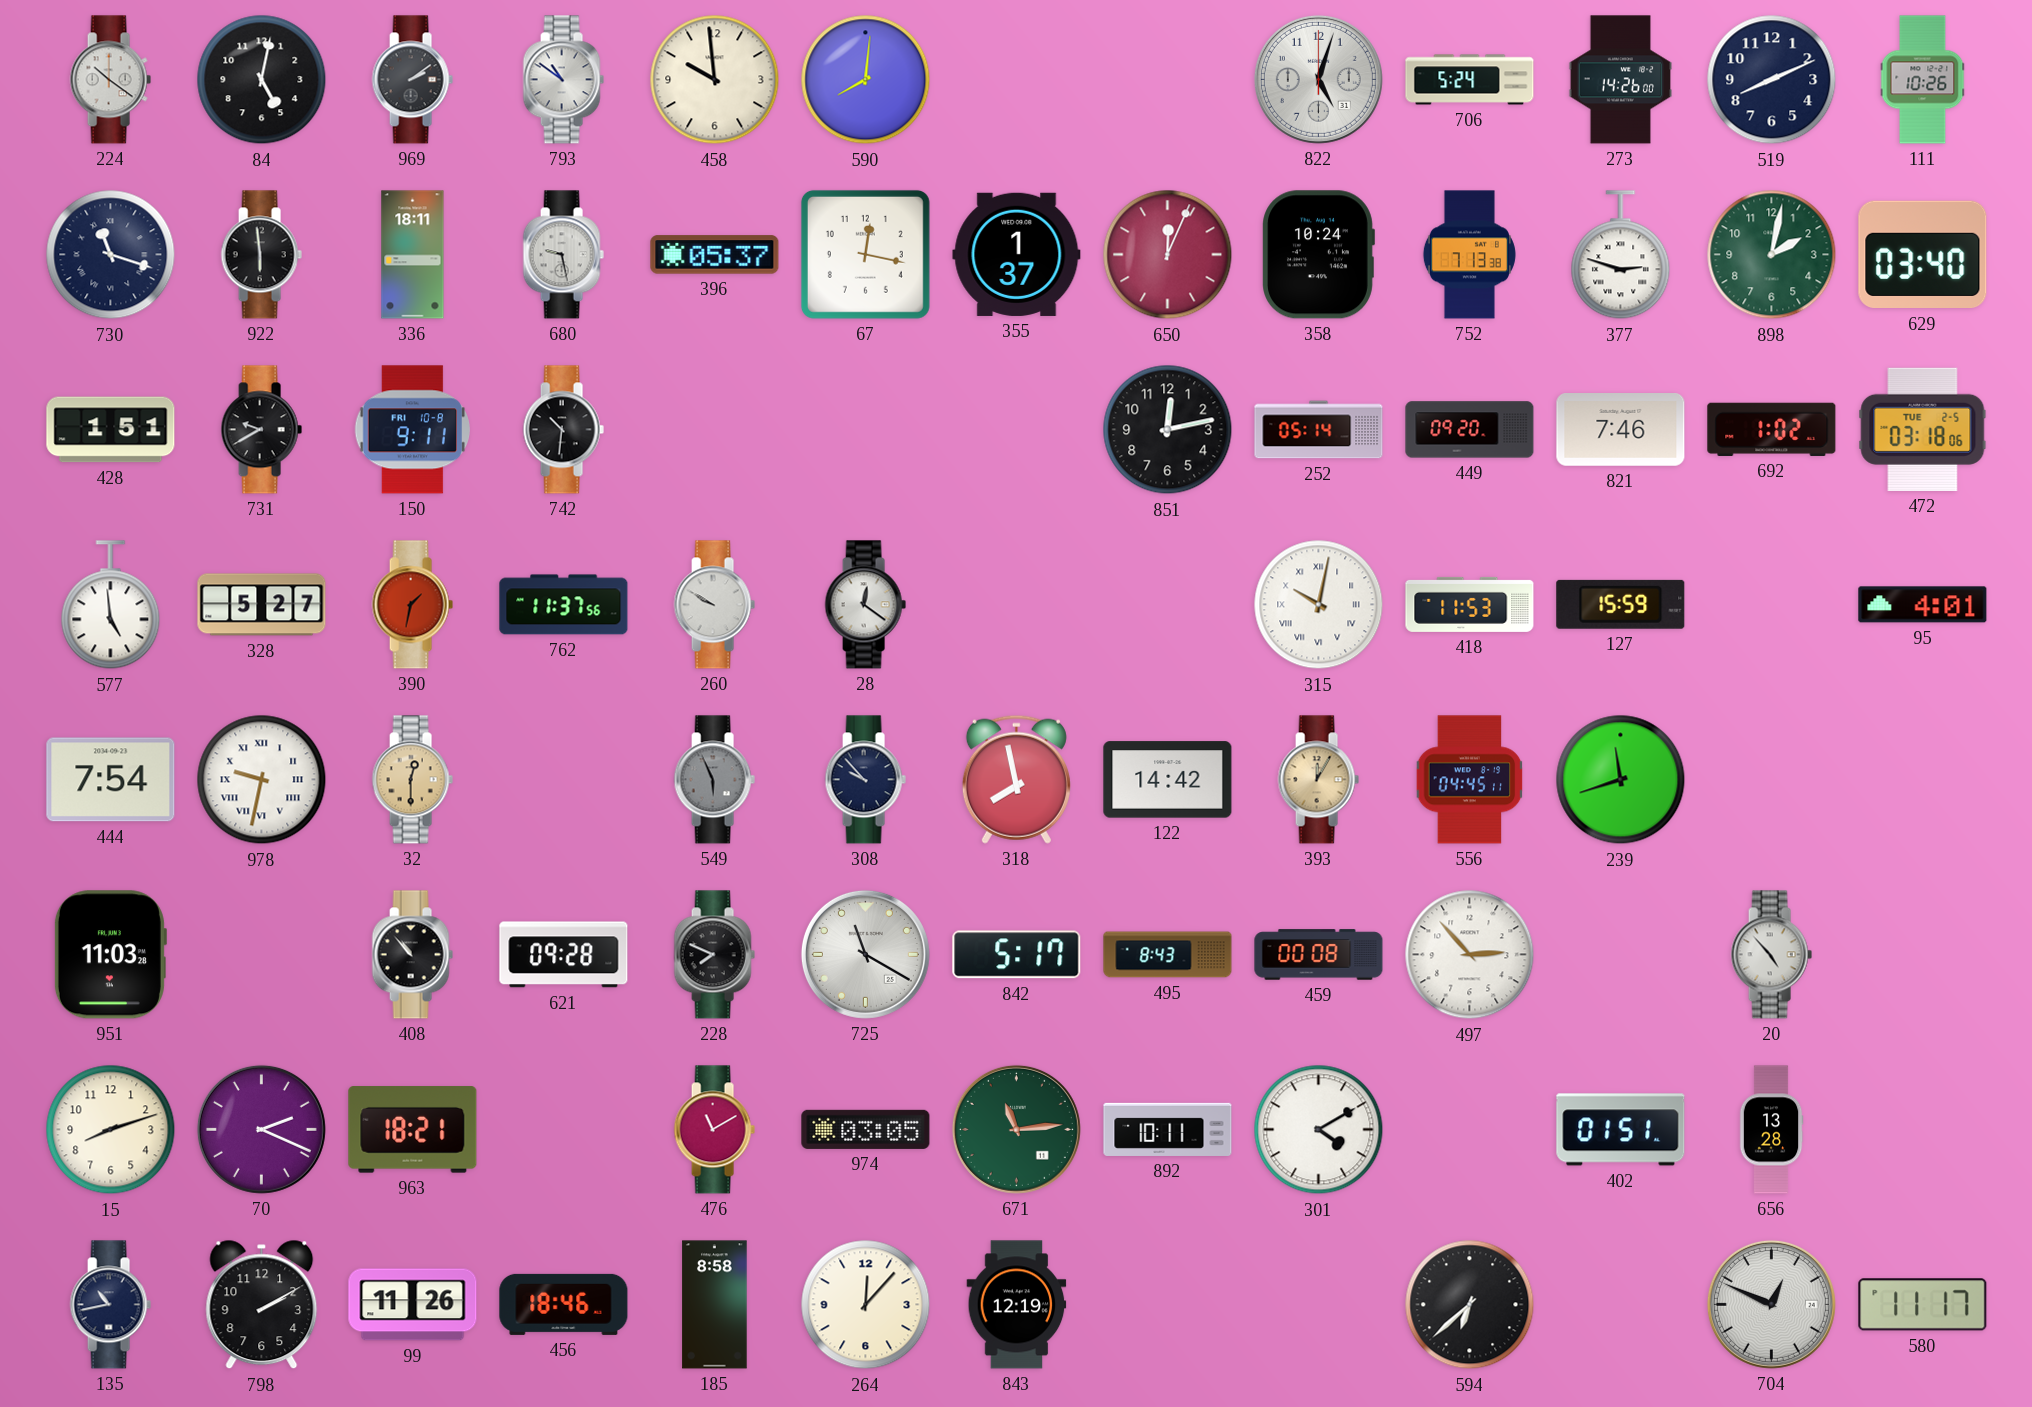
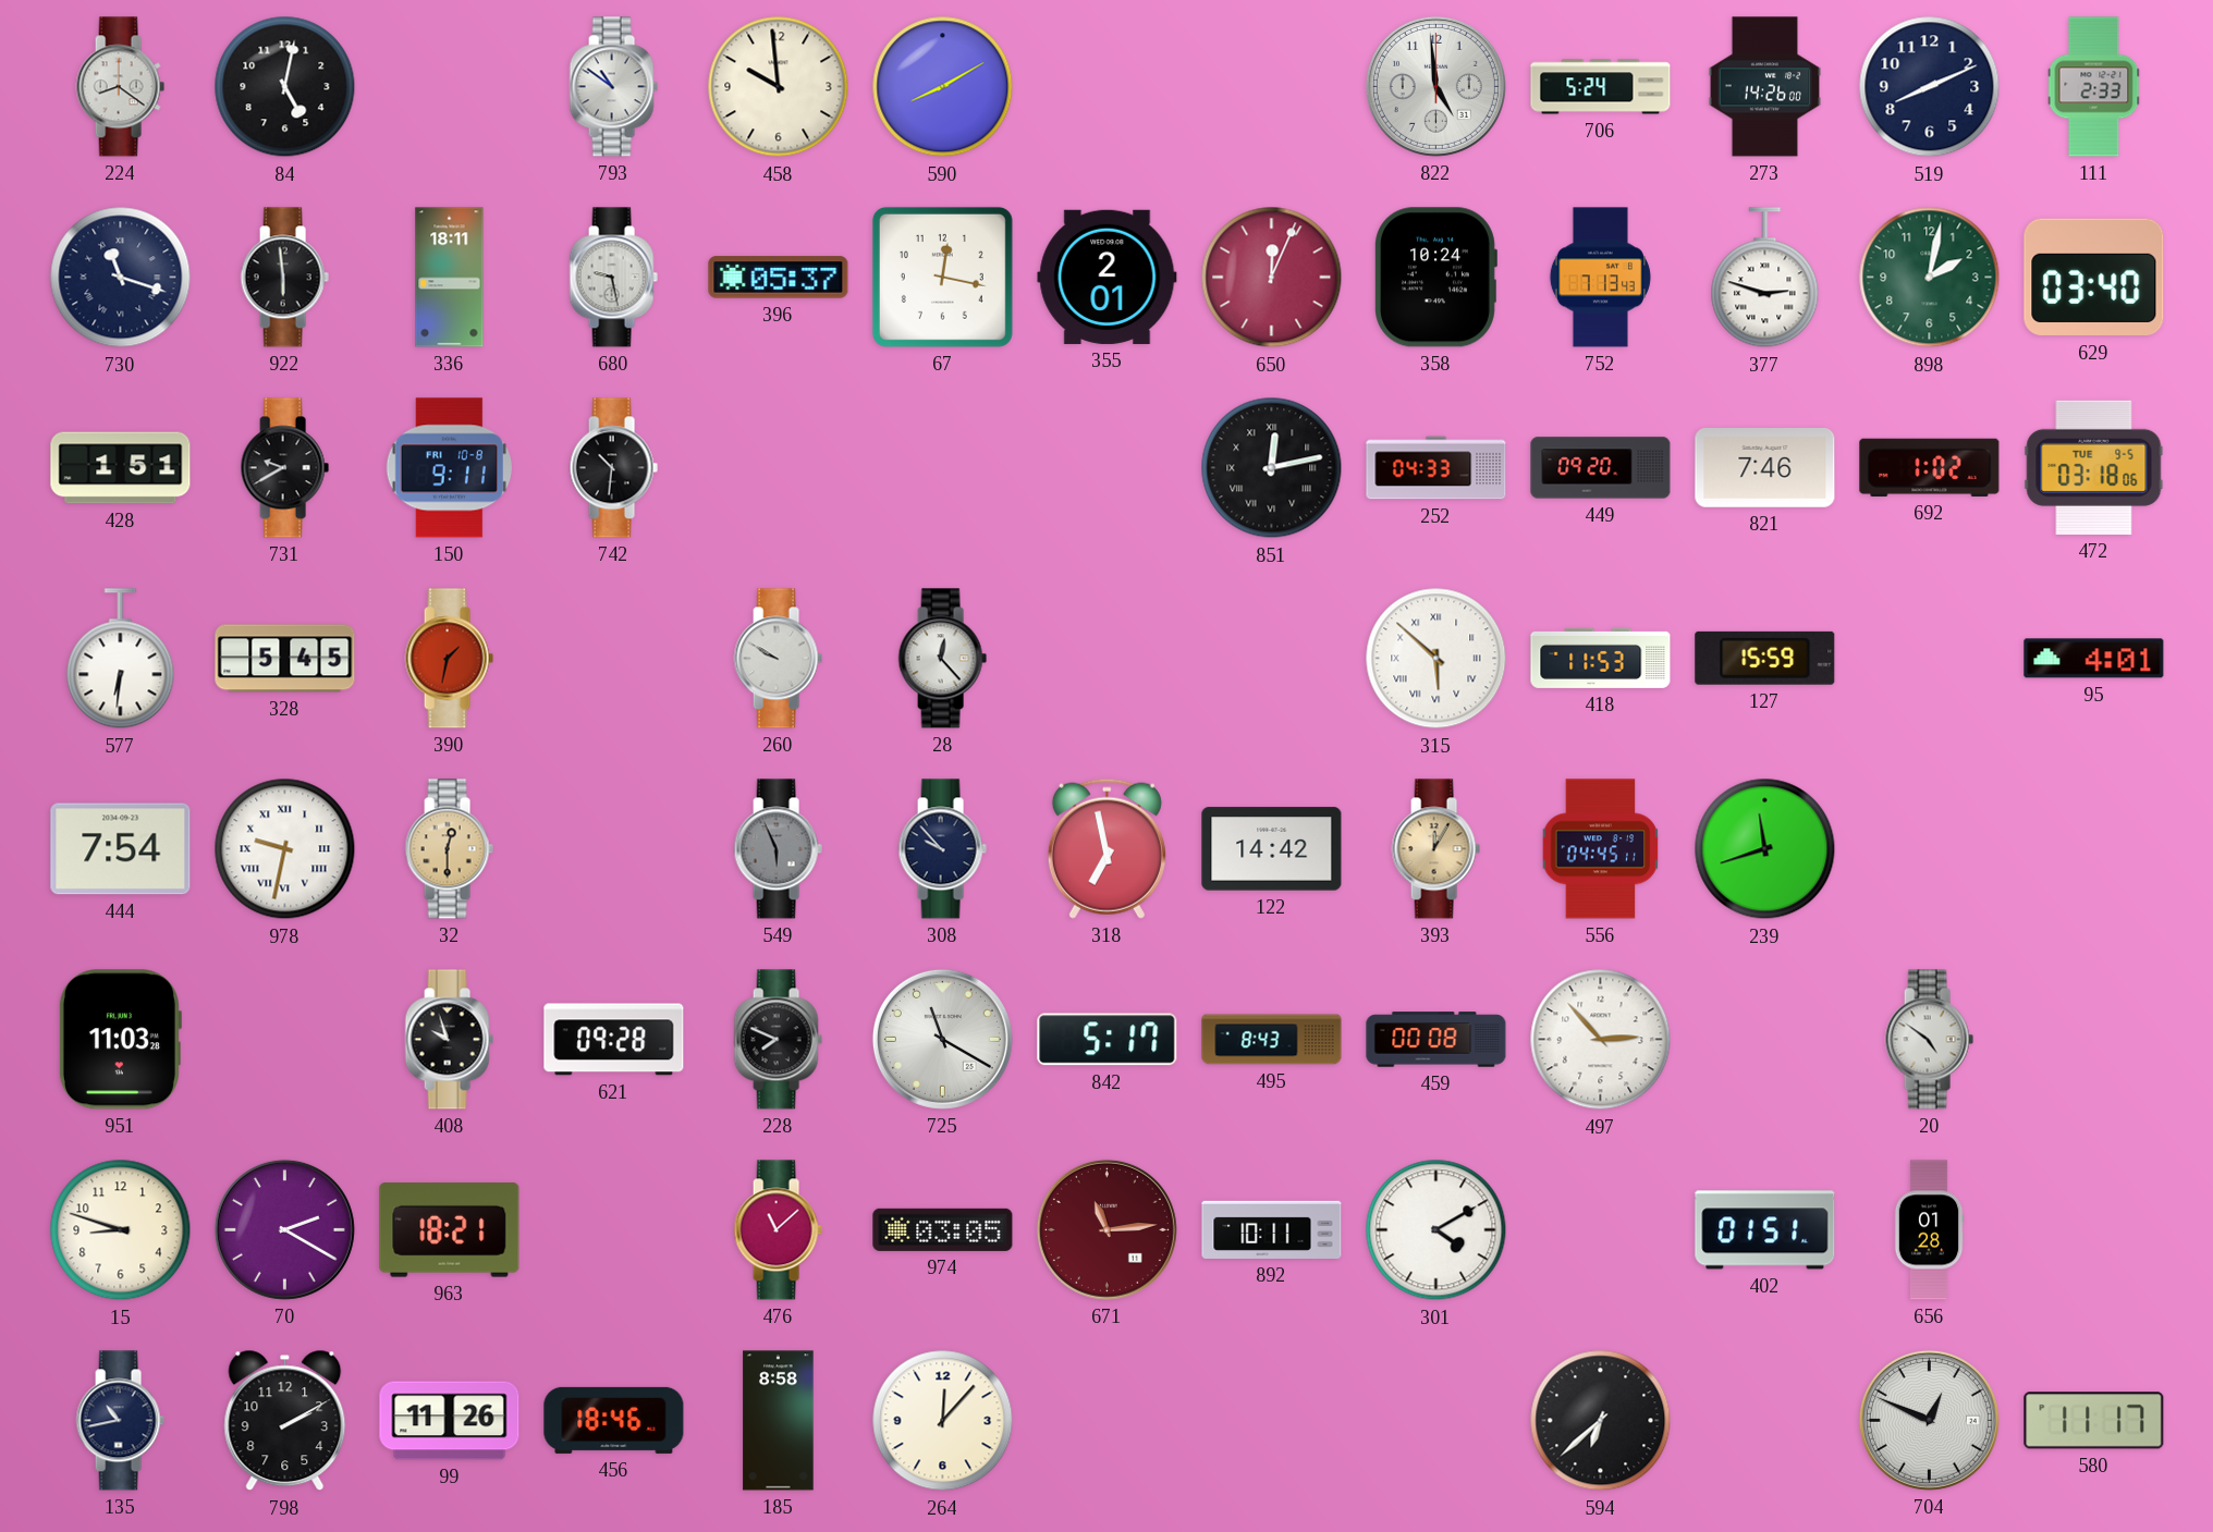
224: 10:21 -> 8:21
969: 2:09 -> none
590: 8:01 -> 8:10
822: 5:03 -> 4:59
111: 10:26 -> 2:33
355: 1:37 -> 2:01
752: 7:13:38 -> 7:13:43
851 numerals: Arabic -> Roman
252: 05:14 -> 04:33
472 date: TUE 2-5 -> TUE 9-5
577: 4:59 -> 6:31
328: 5:27 -> 5:45
762: 11:37 -> none
28: 12:21 -> 12:23
315: 10:02 -> 5:52
318: 7:58 -> 6:58
408: 10:53 -> 9:57
20: 4:53 -> 4:51
15: 8:12 -> 8:48
70: 2:19 -> 2:20
476: 11:10 -> 11:08
671 dial: green -> burgundy
656: 13:28 -> 01:28
843: 12:19 -> none
